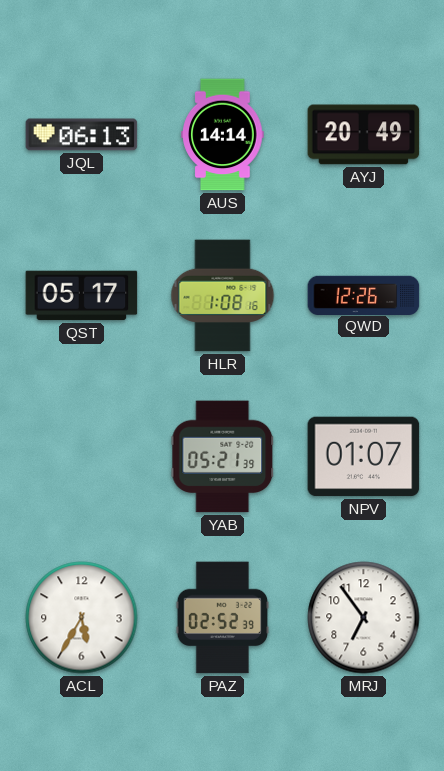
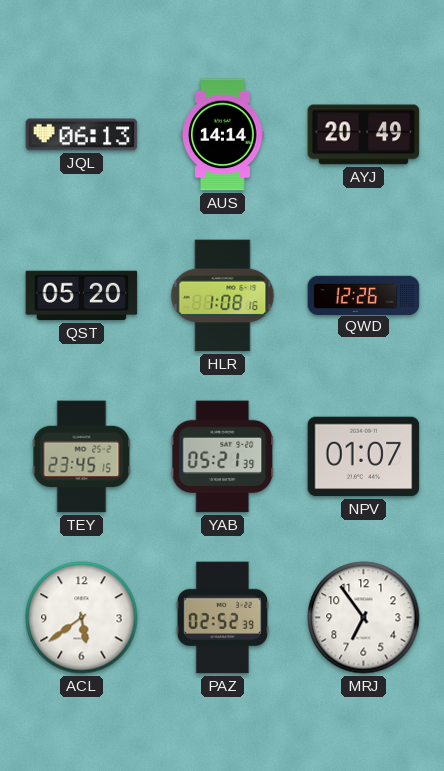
QST: 05:17 -> 05:20
TEY: none -> 23:45
ACL: 5:35 -> 5:39
